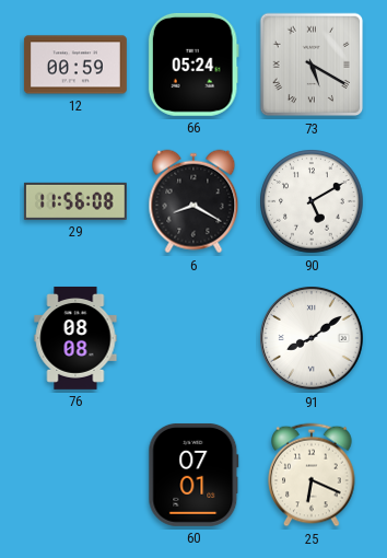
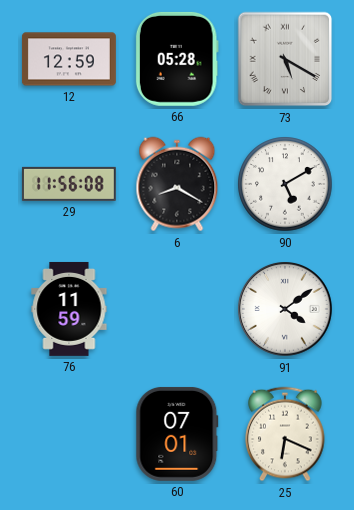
12: 00:59 -> 12:59
66: 05:24 -> 05:28
76: 08:08 -> 11:59
91: 8:09 -> 4:09
